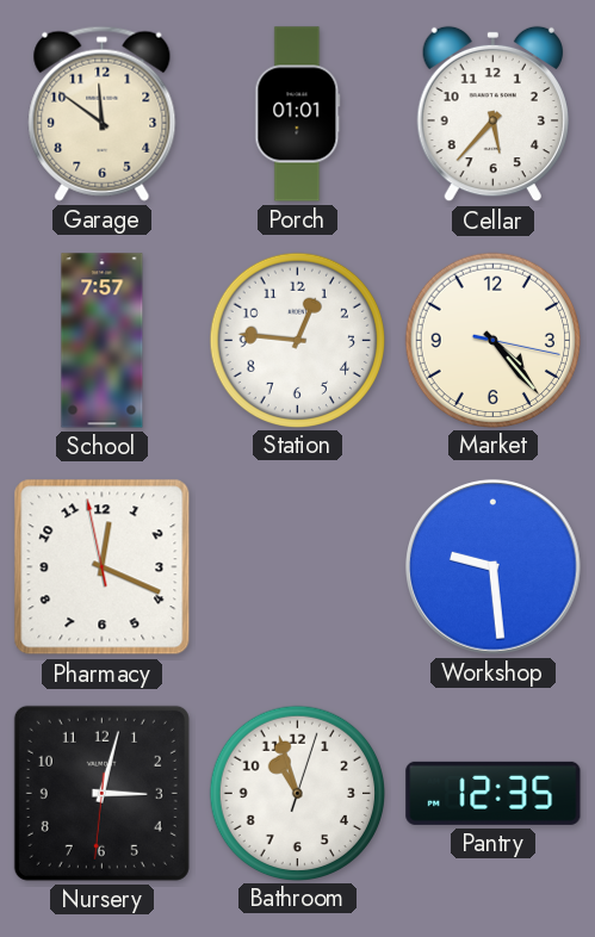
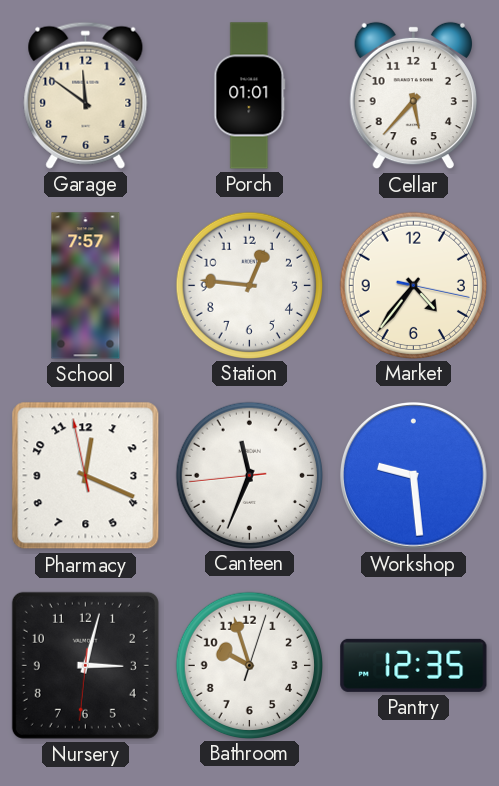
Market: 4:23 -> 4:36
Canteen: none -> 11:33
Bathroom: 10:57 -> 9:57
